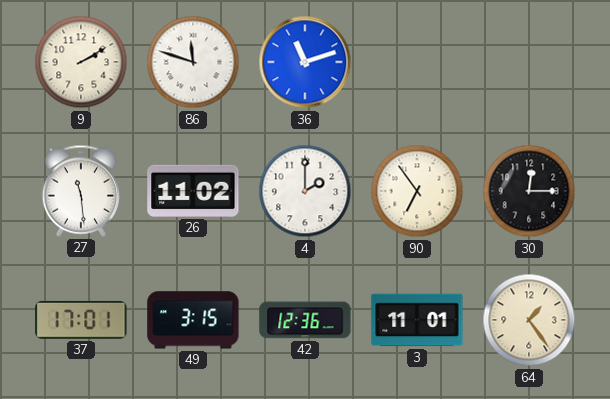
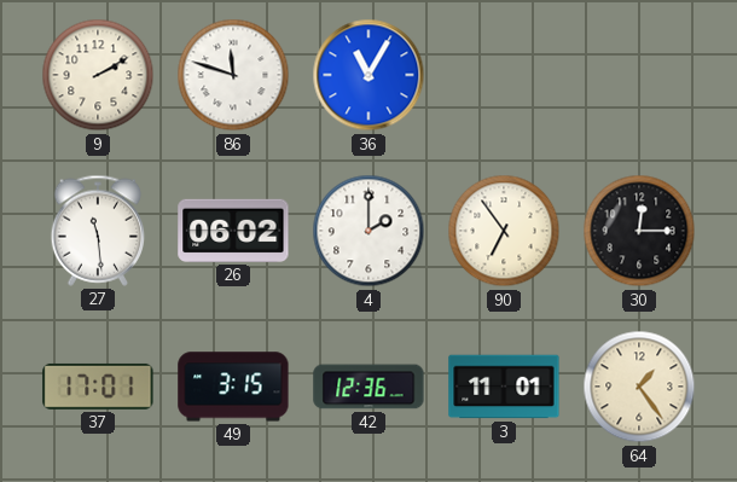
36: 11:12 -> 11:05
26: 11:02 -> 06:02
